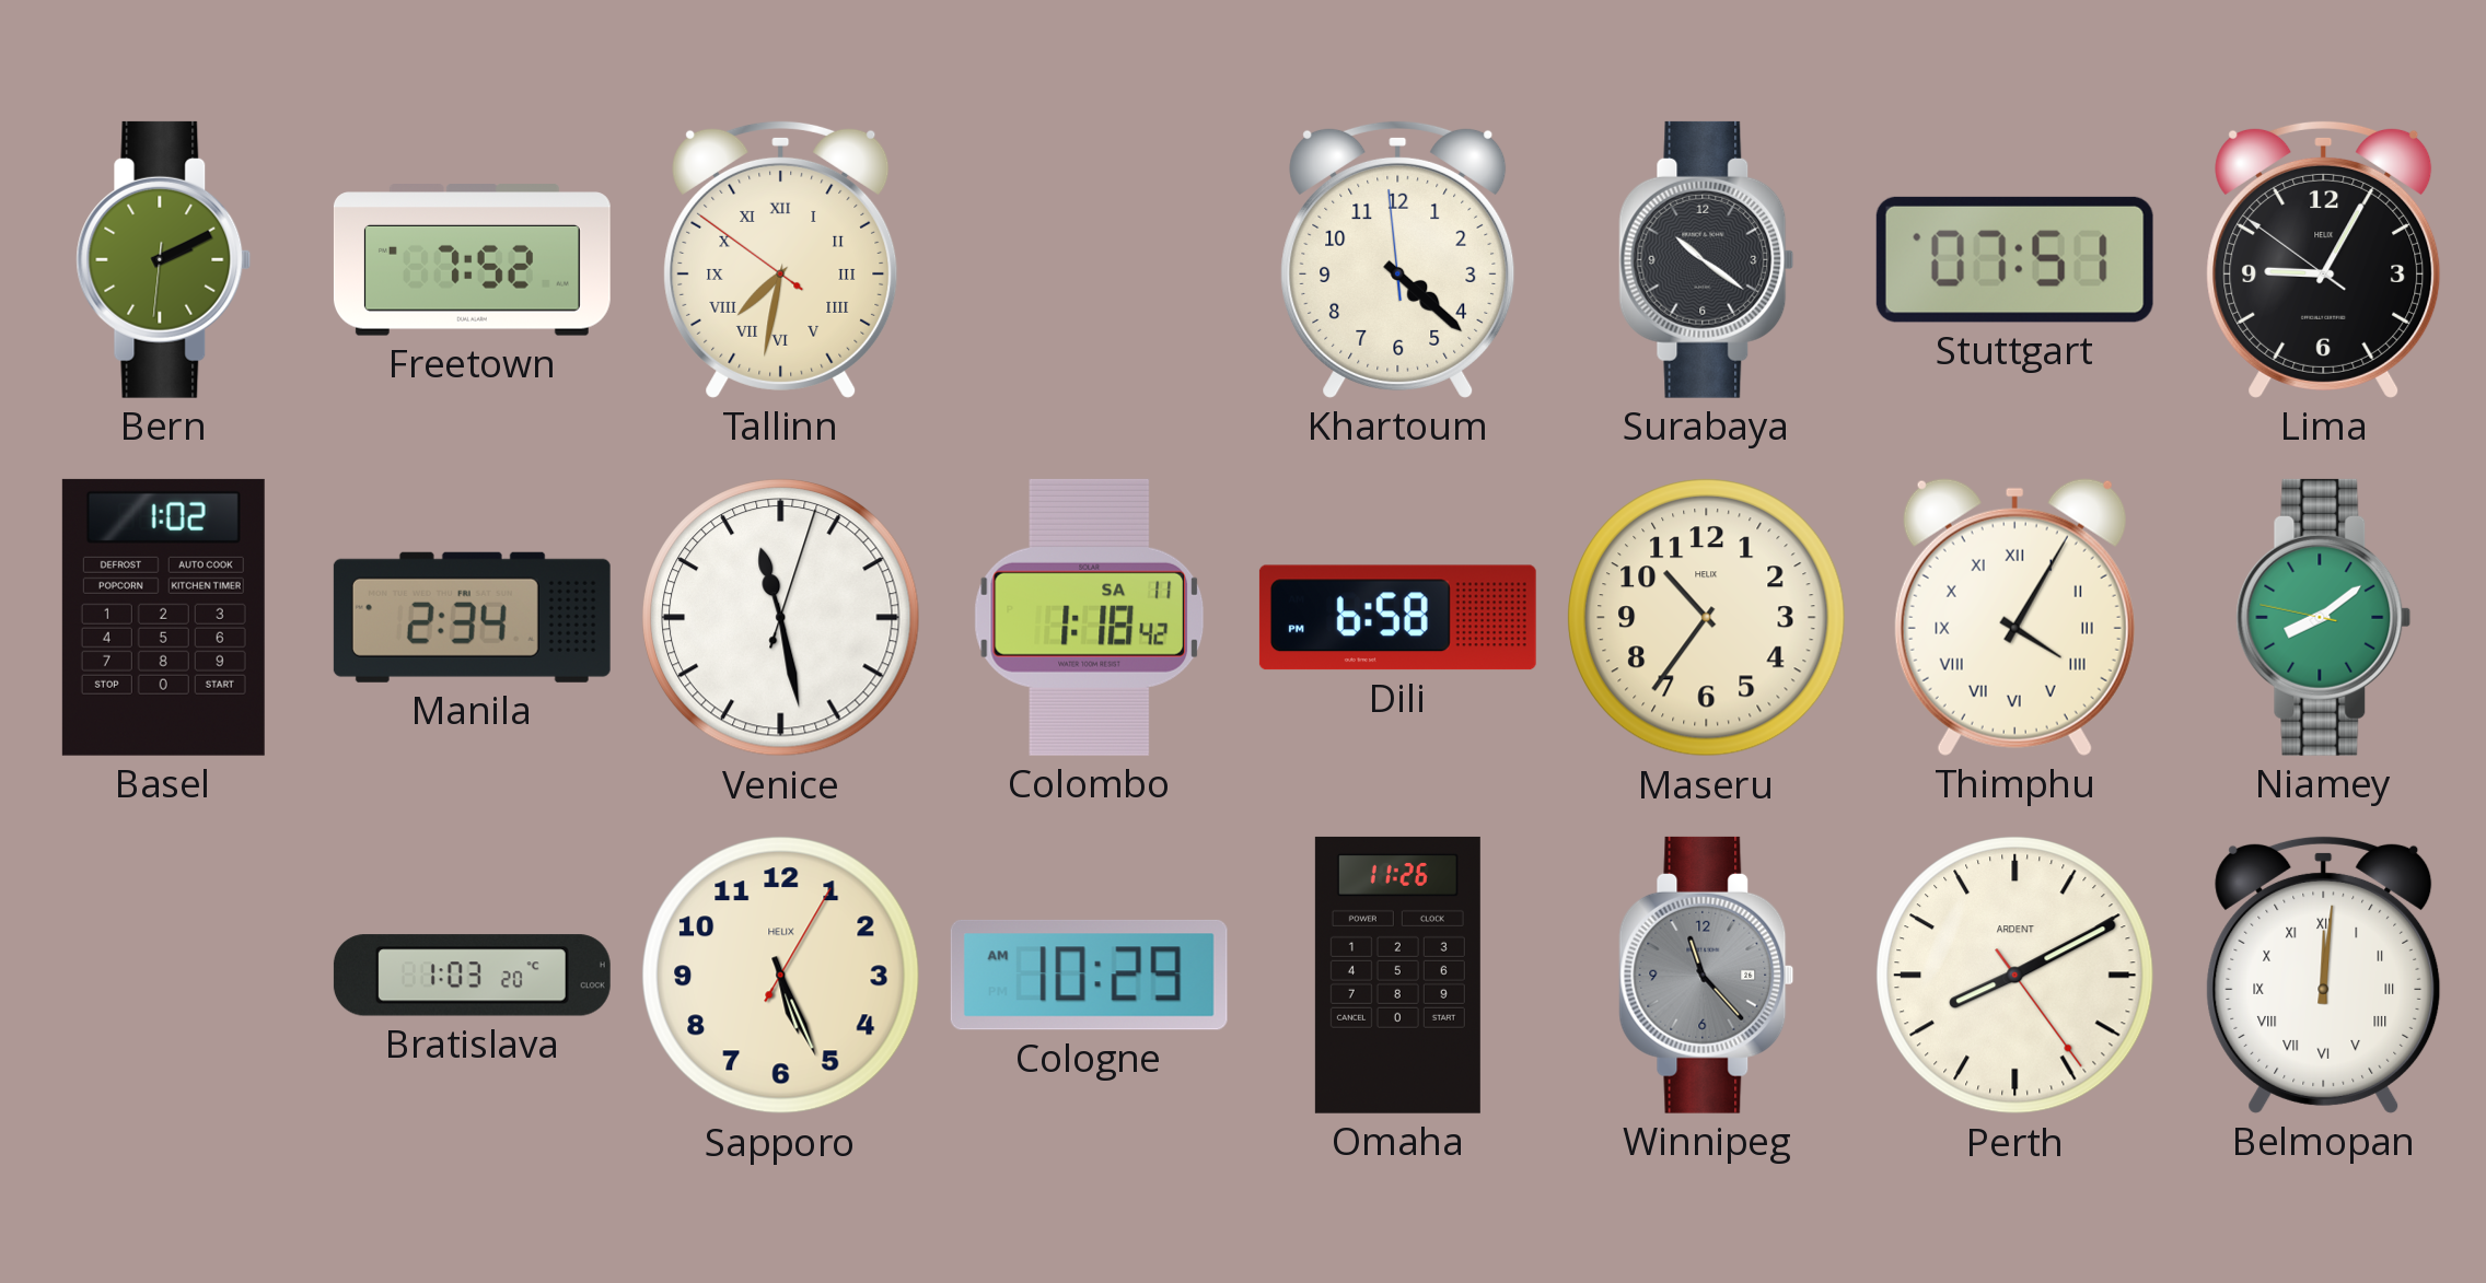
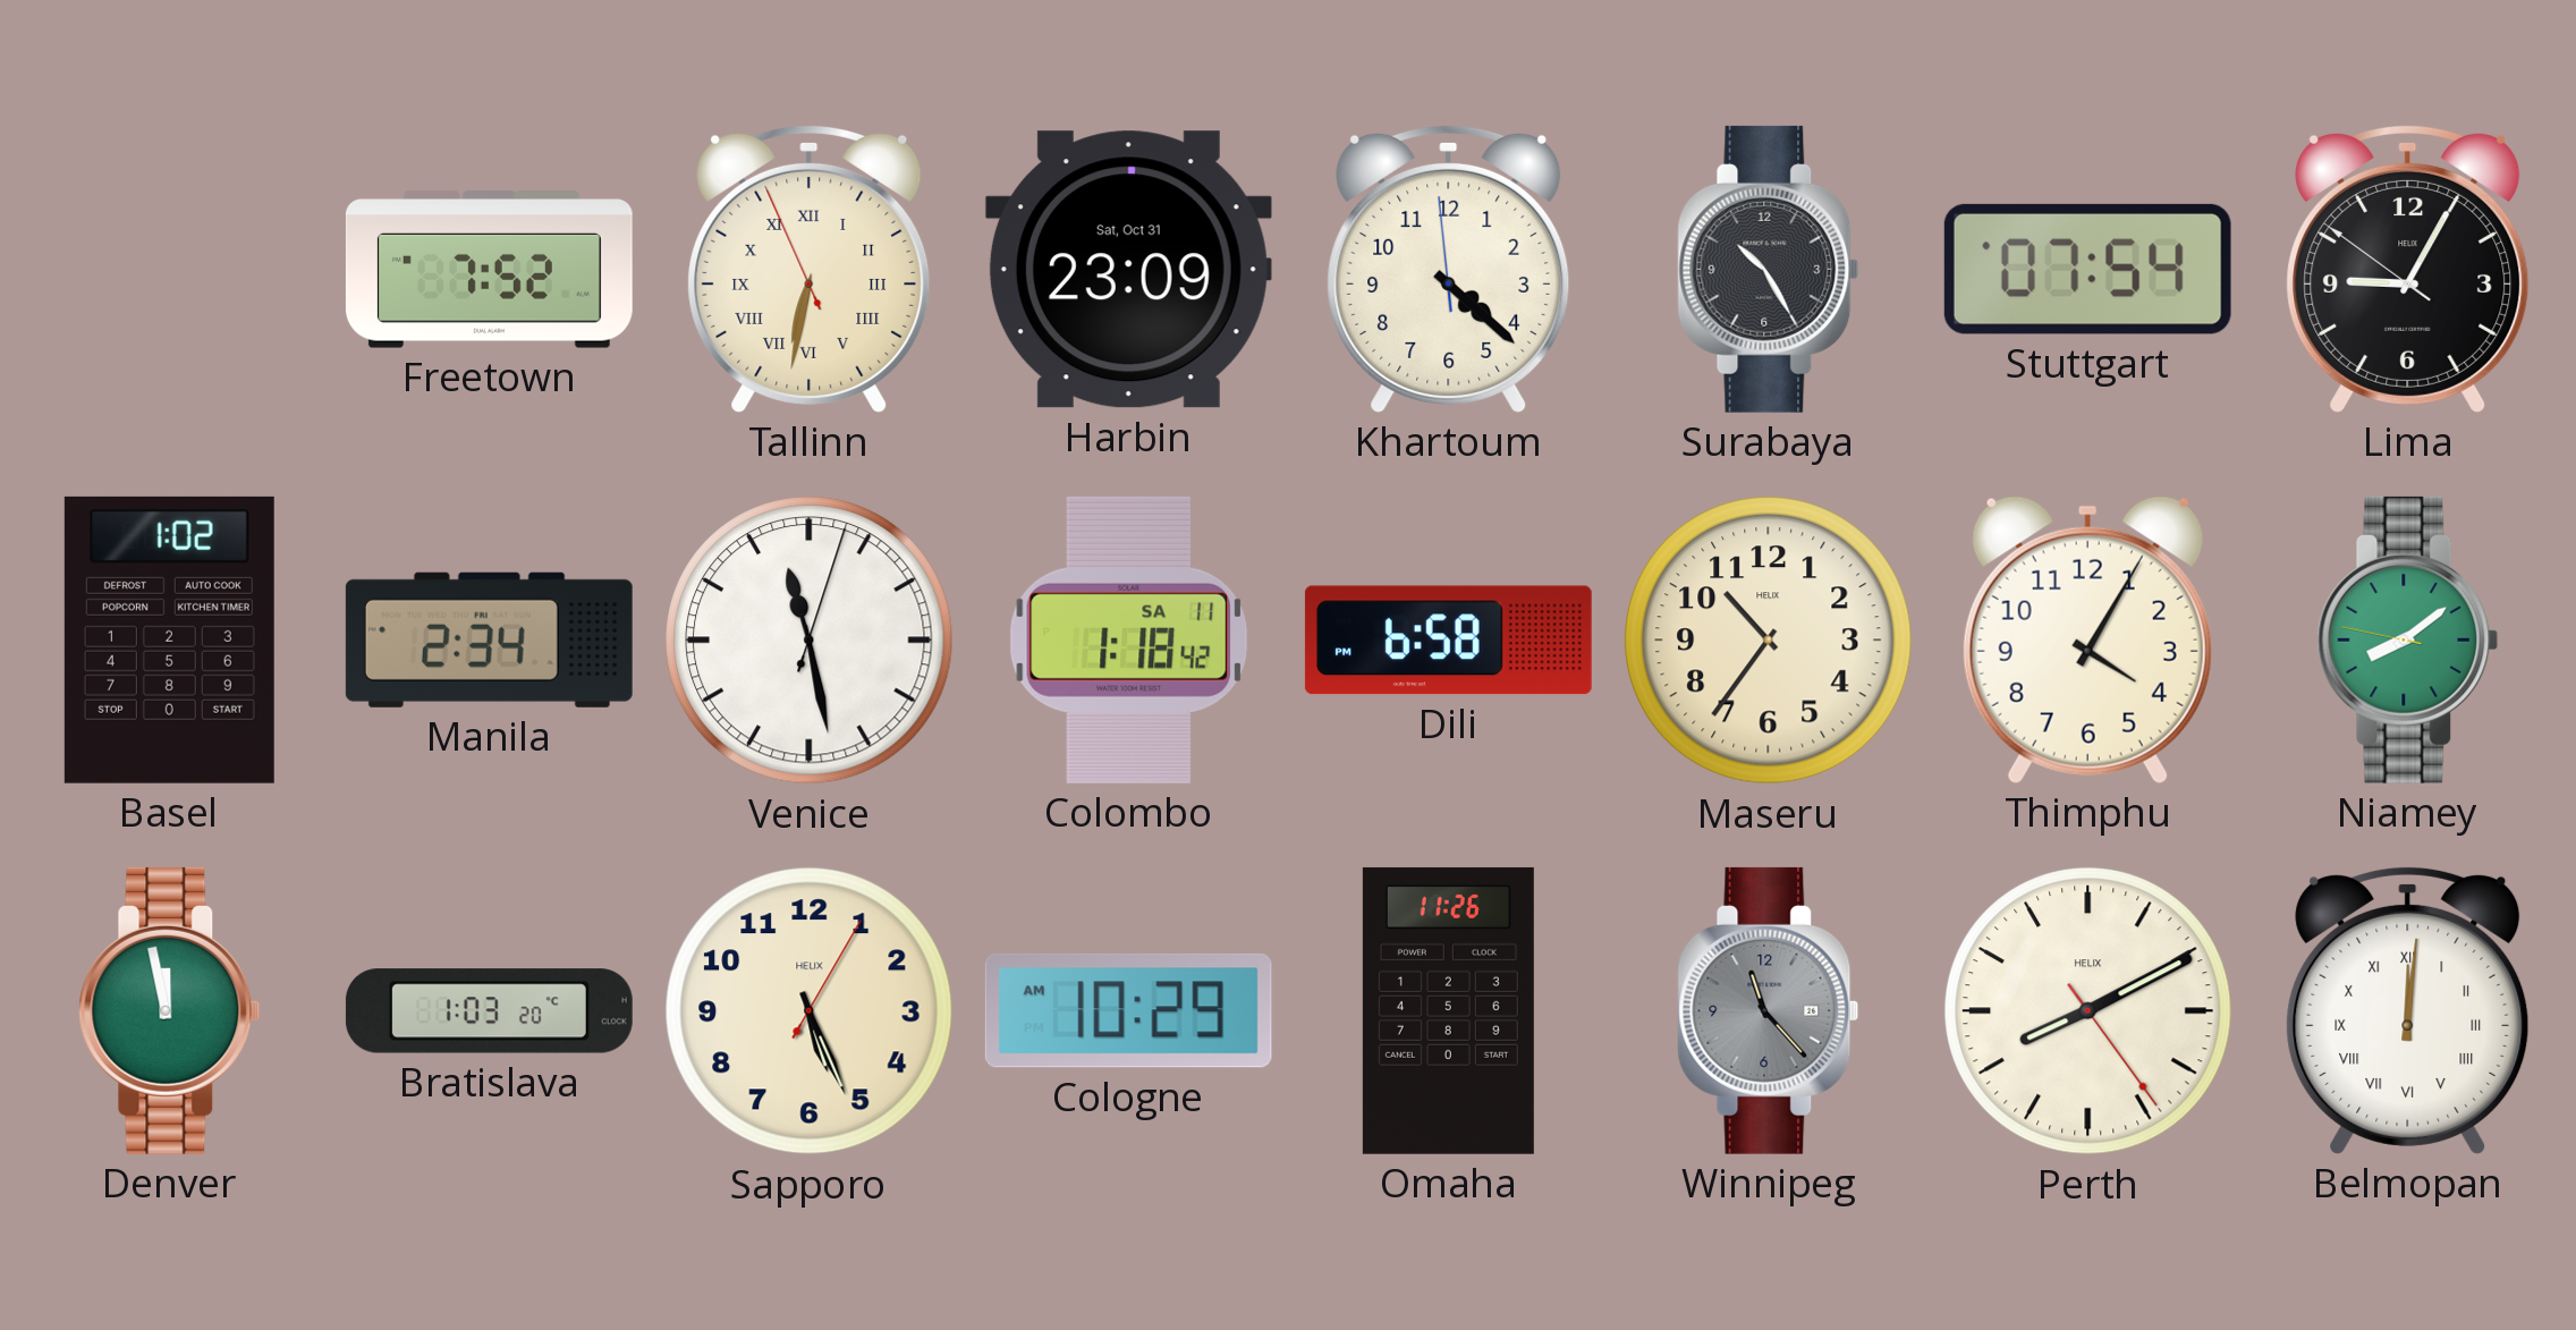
Bern: 2:10 -> none
Tallinn: 7:31 -> 6:31
Harbin: none -> 23:09
Surabaya: 10:21 -> 10:25
Stuttgart: 07:51 -> 07:54
Thimphu numerals: Roman -> Arabic
Denver: none -> 11:58
Perth brand: ARDENT -> HELIX
